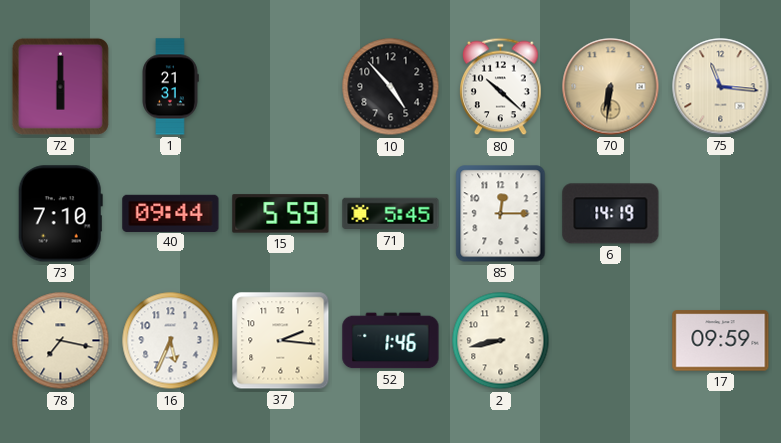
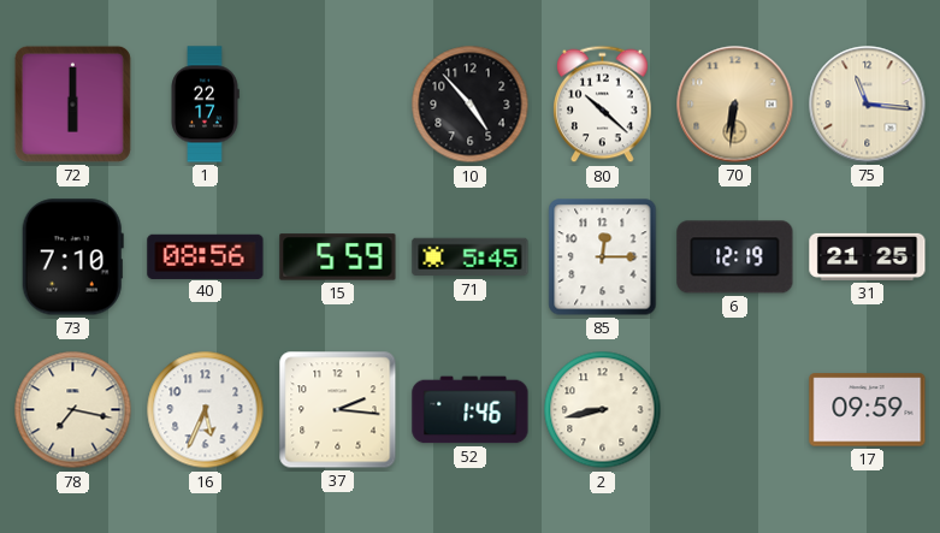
1: 21:31 -> 22:17
40: 09:44 -> 08:56
6: 14:19 -> 12:19
31: none -> 21:25
